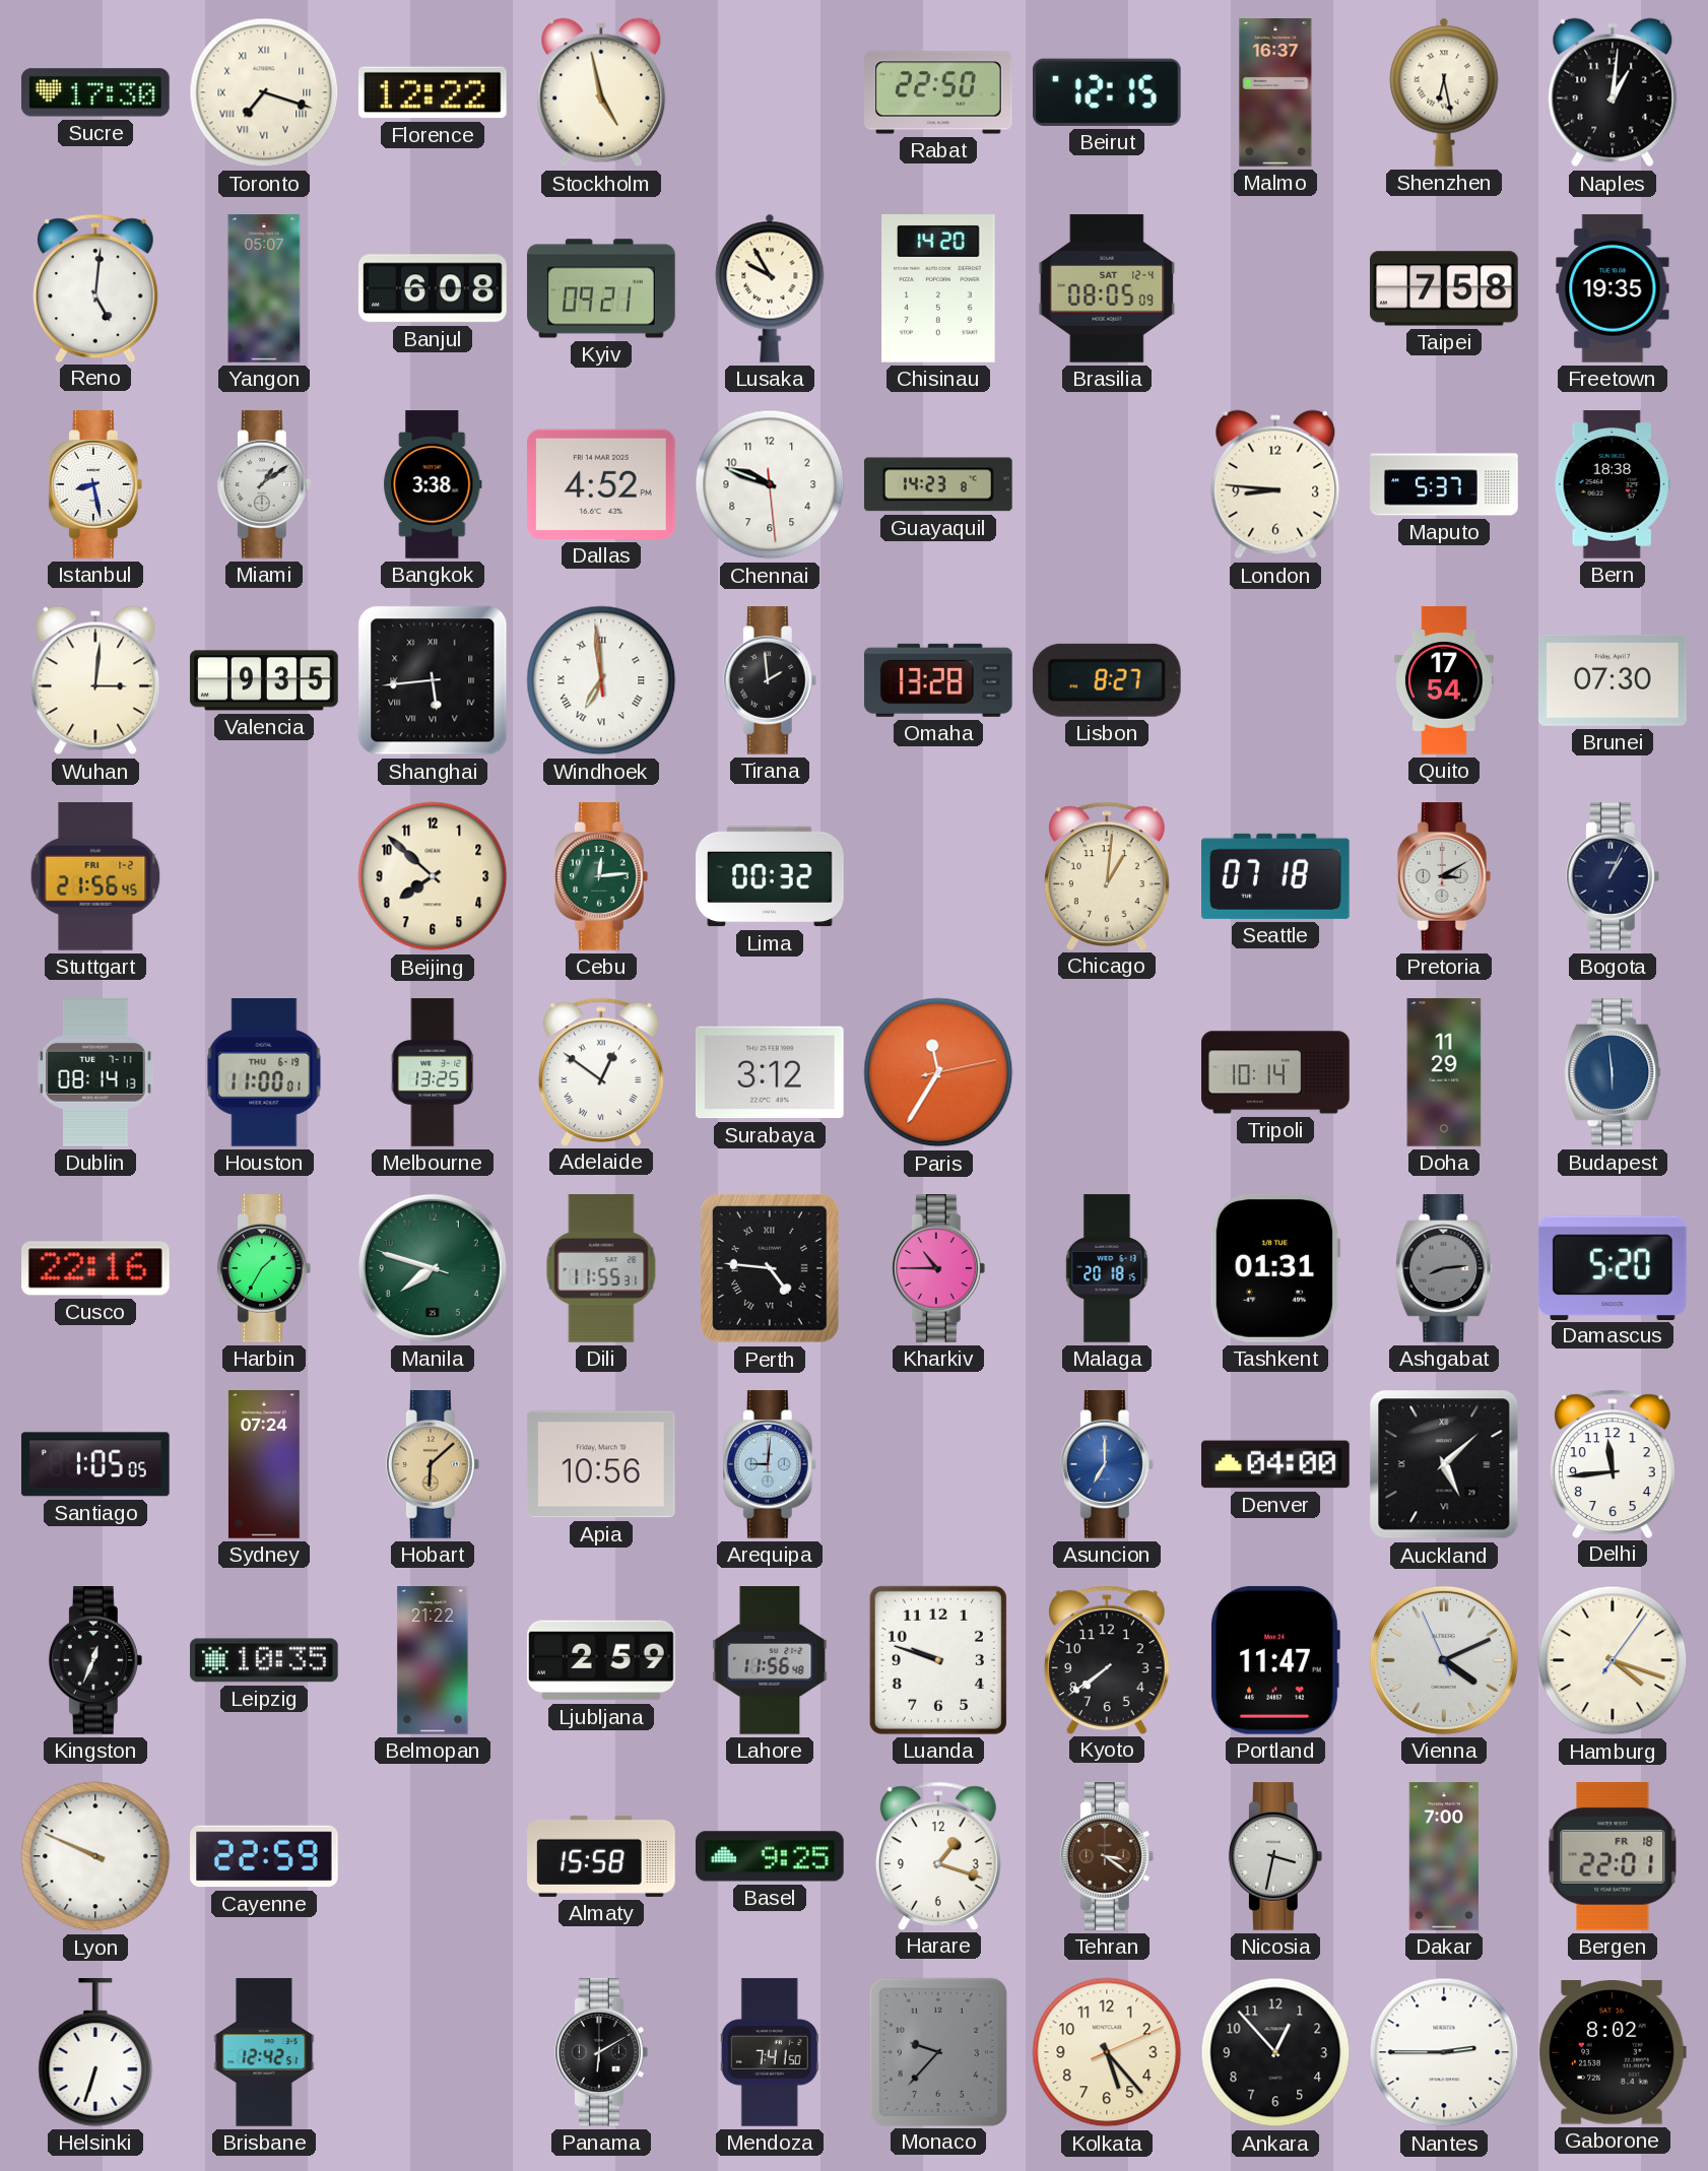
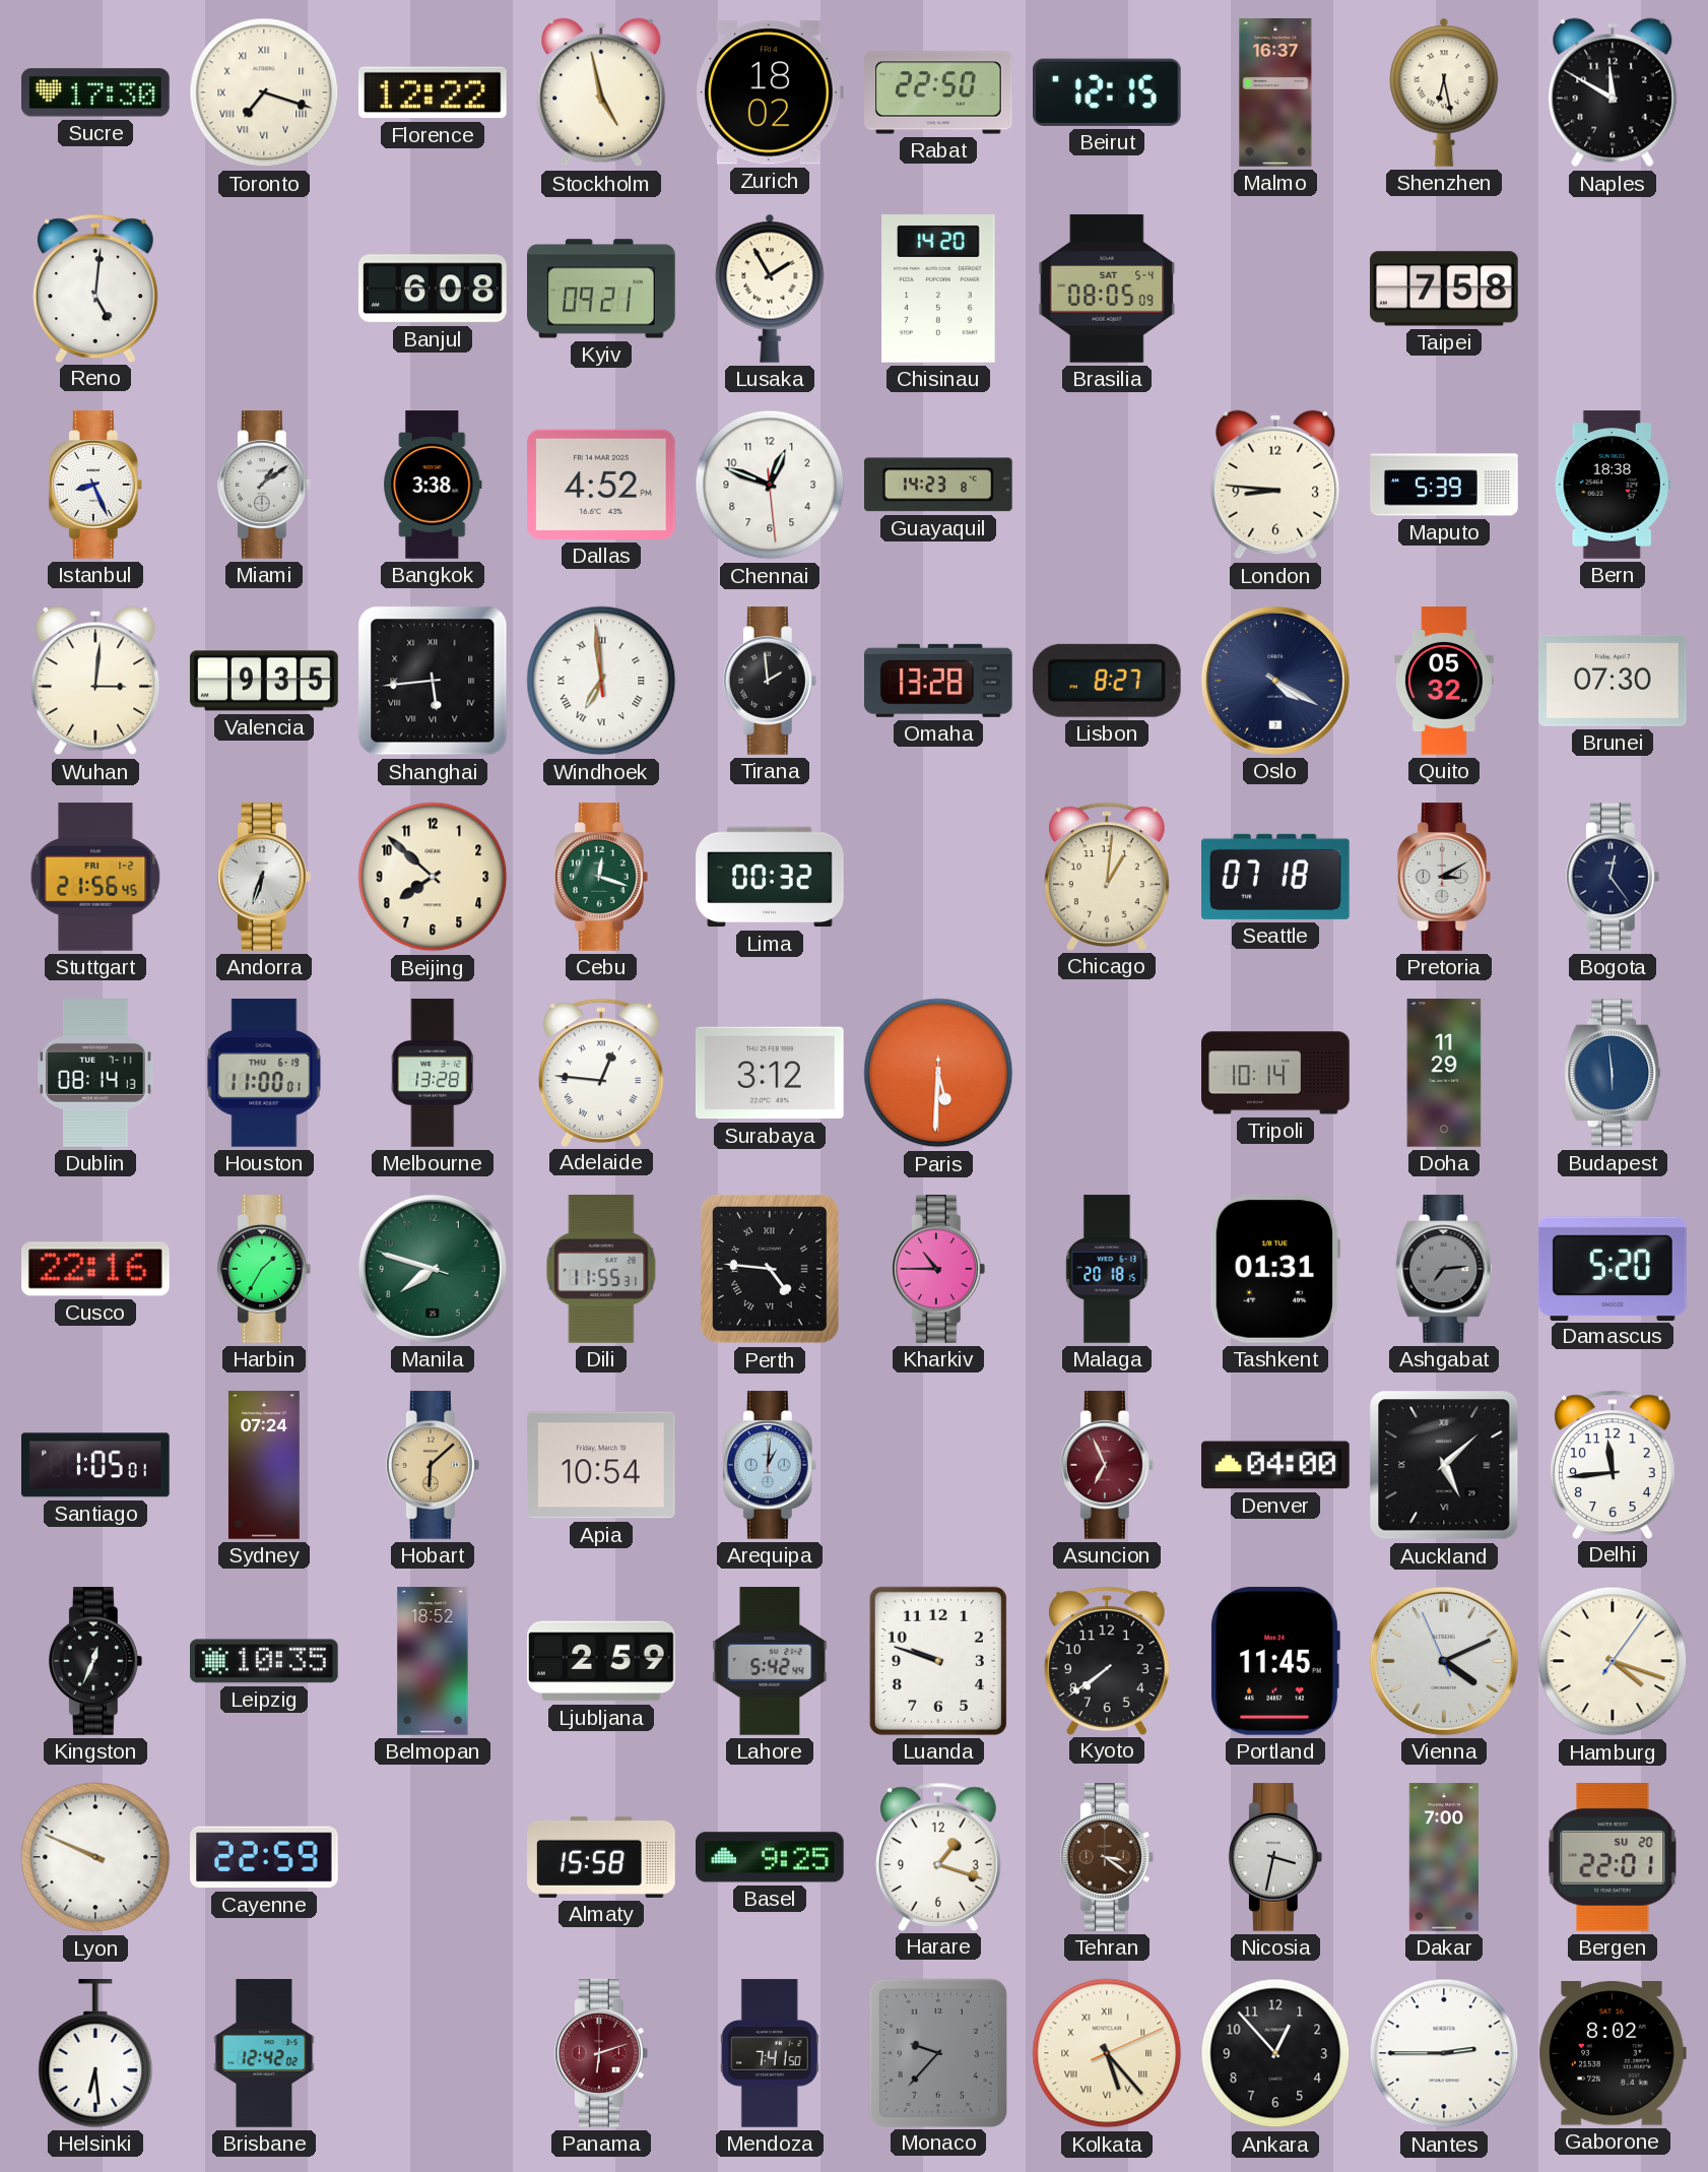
Zurich: none -> 18:02
Naples: 1:01 -> 11:50
Yangon: 05:07 -> none
Lusaka: 9:55 -> 1:55
Brasilia date: SAT 12-4 -> SAT 5-4
Freetown: 19:35 -> none
Istanbul: 8:28 -> 8:26
Chennai: 9:48 -> 12:48
Maputo: 5:37 -> 5:39
Oslo: none -> 4:20
Quito: 17:54 -> 05:32
Andorra: none -> 6:33
Cebu: 12:14 -> 12:18
Bogota: 1:04 -> 12:24
Melbourne: 13:25 -> 13:28
Adelaide: 12:51 -> 12:46
Paris: 11:35 -> 5:30
Ashgabat: 8:14 -> 7:14
Santiago: 1:05:05 -> 1:05:01
Apia: 10:56 -> 10:54
Arequipa: 9:01 -> 1:01
Asuncion: 7:00 -> 6:56
Asuncion dial: blue -> burgundy
Belmopan: 21:22 -> 18:52
Lahore: 11:56 -> 5:42
Portland: 11:47 -> 11:45
Bergen date: FR 18 -> SU 20
Helsinki: 6:33 -> 6:29
Brisbane: 12:42:51 -> 12:42:02
Panama: 6:10 -> 6:12
Panama dial: black -> burgundy
Kolkata numerals: Arabic -> Roman
